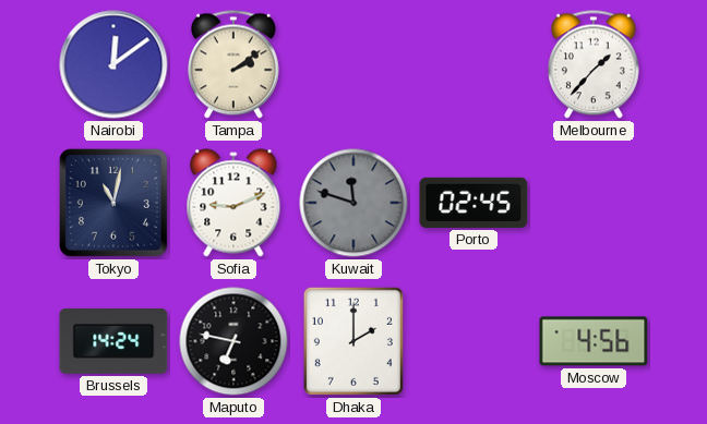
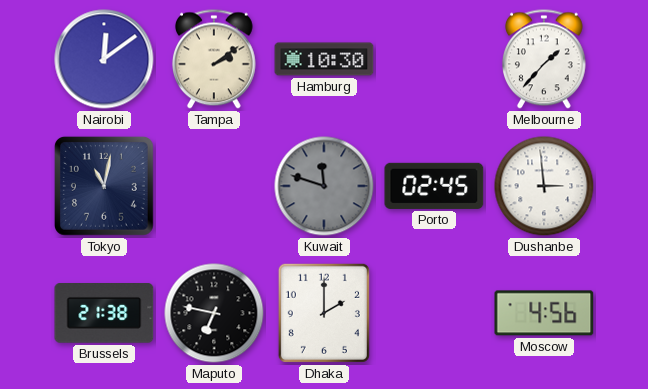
Hamburg: none -> 10:30
Sofia: 9:11 -> none
Dushanbe: none -> 2:59
Brussels: 14:24 -> 21:38
